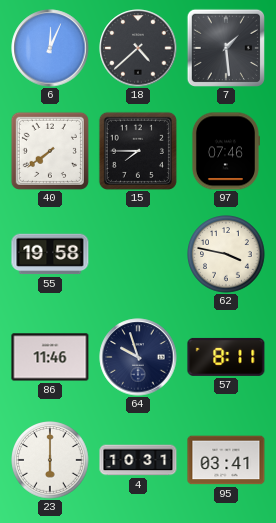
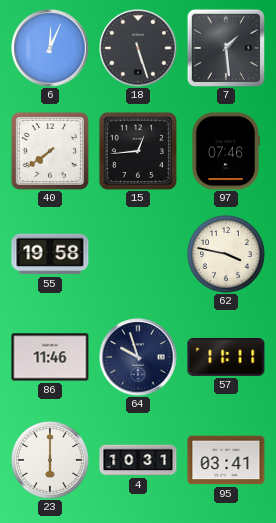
18: 4:38 -> 5:27
15: 7:45 -> 12:44
57: 8:11 -> 11:11
